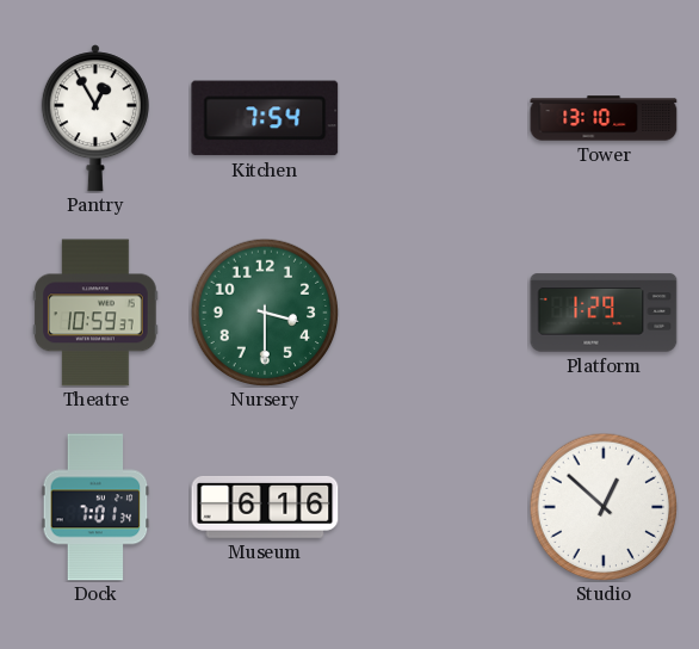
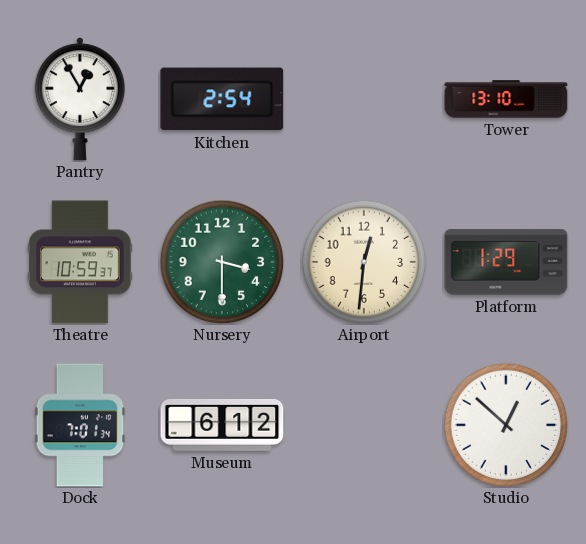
Kitchen: 7:54 -> 2:54
Airport: none -> 12:31
Museum: 6:16 -> 6:12
